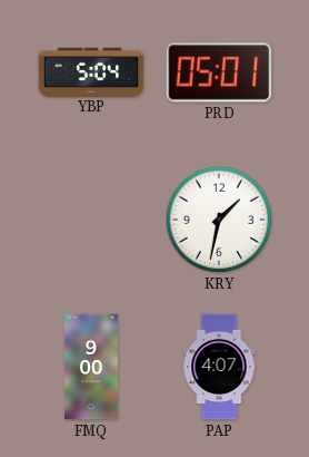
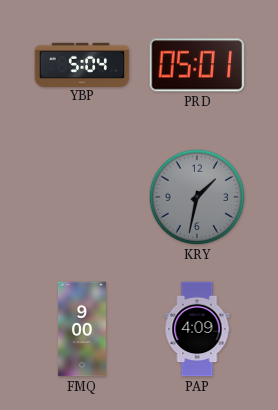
KRY dial: white -> grey
PAP: 4:07 -> 4:09
